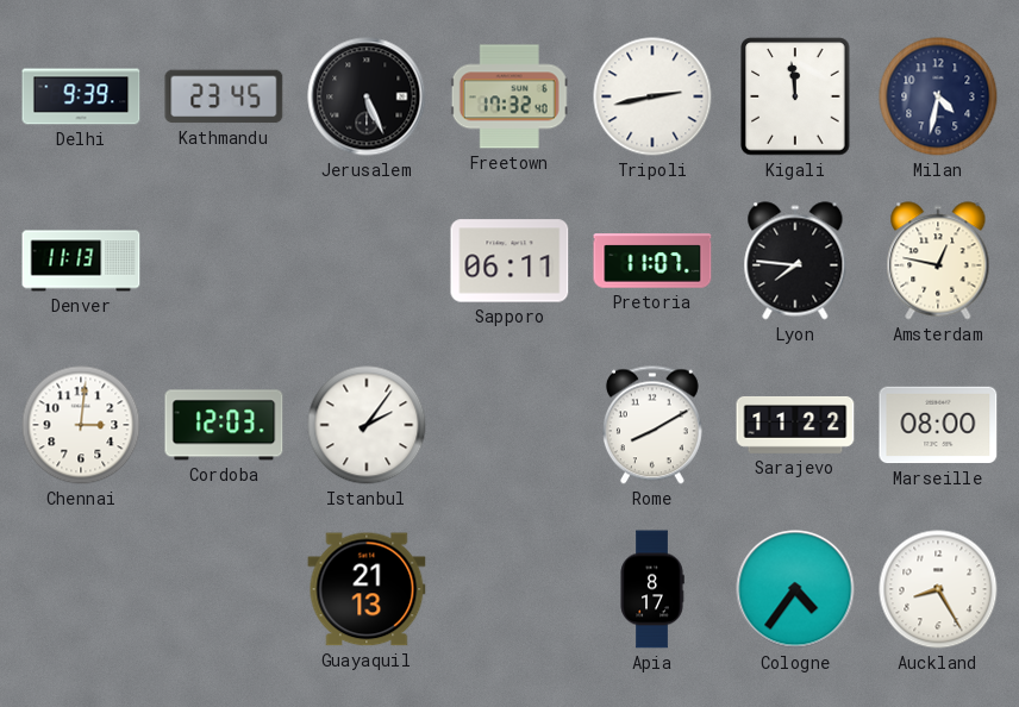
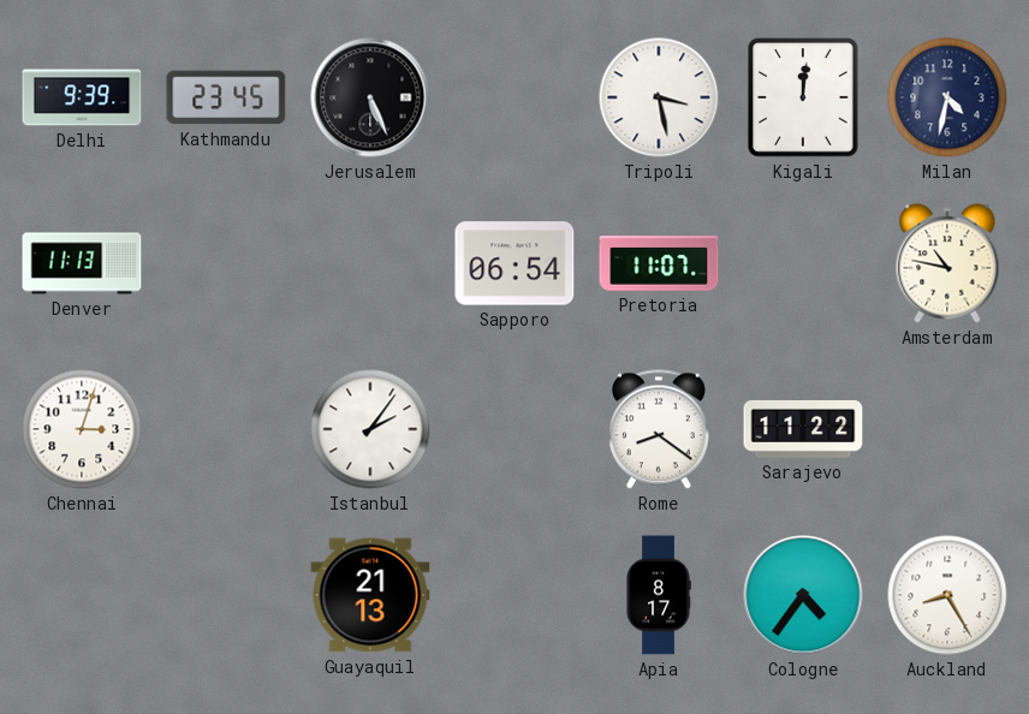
Freetown: 17:32 -> none
Tripoli: 2:43 -> 3:28
Kigali: 11:59 -> 12:01
Sapporo: 06:11 -> 06:54
Lyon: 7:46 -> none
Amsterdam: 12:47 -> 10:47
Chennai: 3:01 -> 3:03
Cordoba: 12:03 -> none
Rome: 8:10 -> 8:21
Marseille: 08:00 -> none
